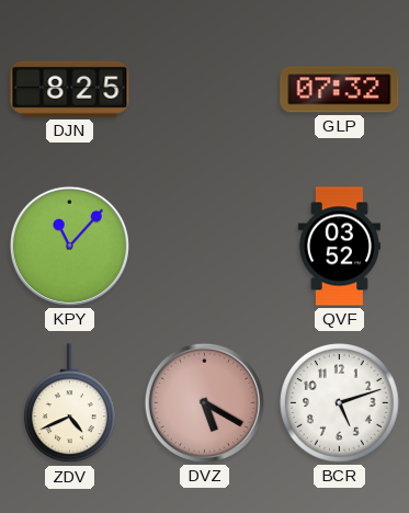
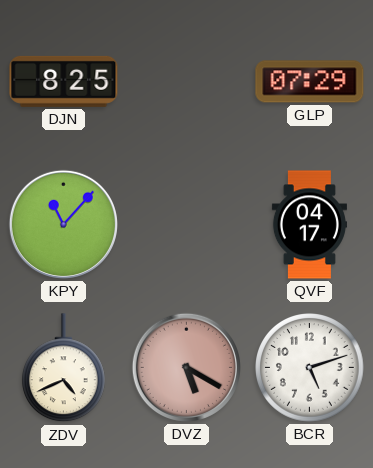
GLP: 07:32 -> 07:29
QVF: 03:52 -> 04:17
